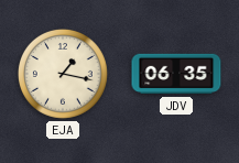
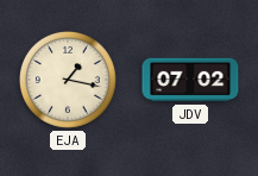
JDV: 06:35 -> 07:02
